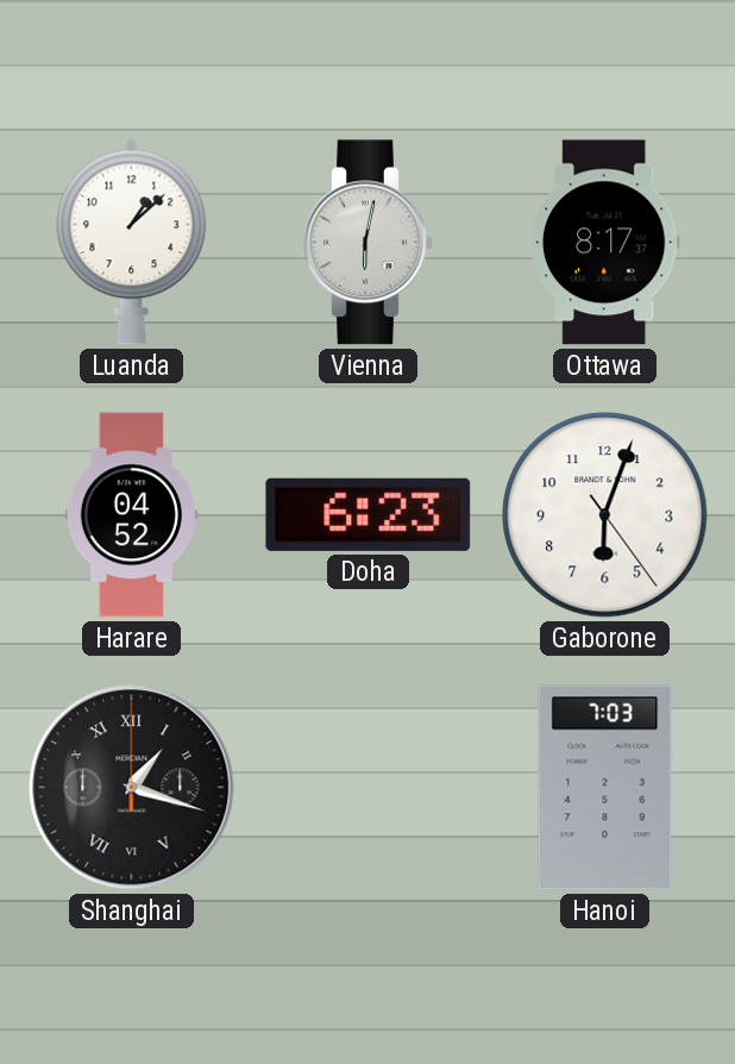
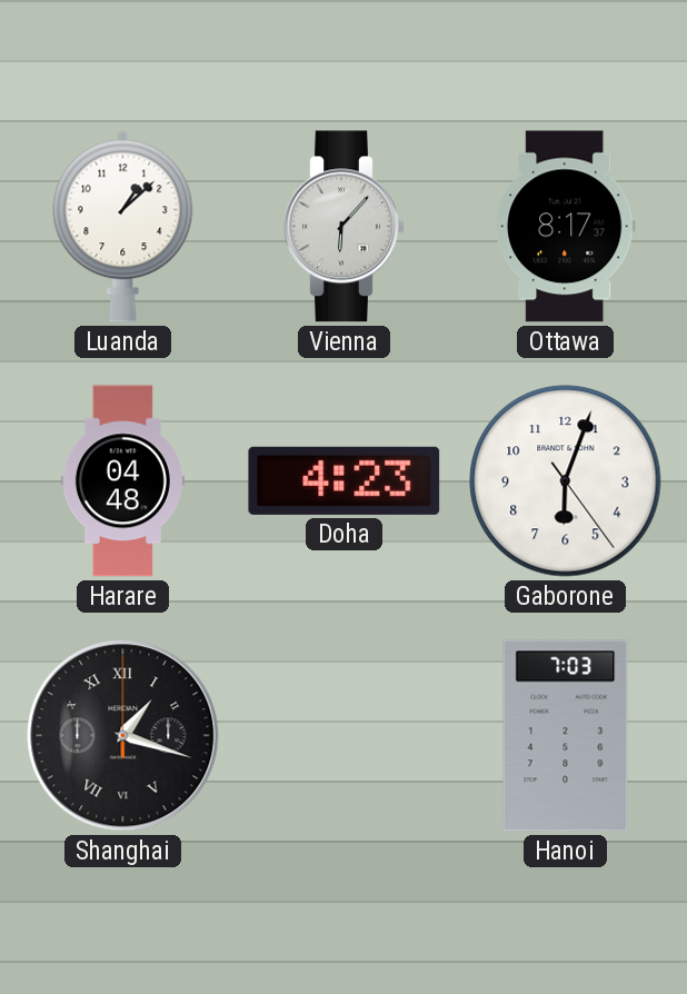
Vienna: 6:02 -> 6:07
Harare: 04:52 -> 04:48
Doha: 6:23 -> 4:23
